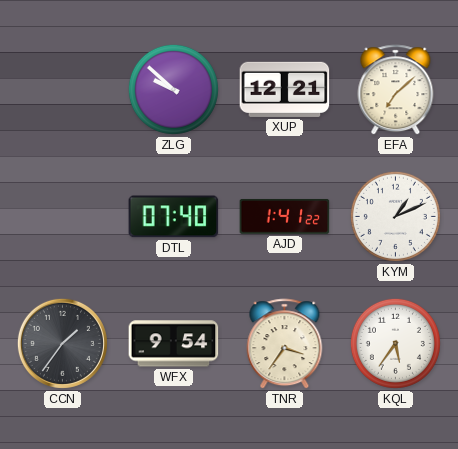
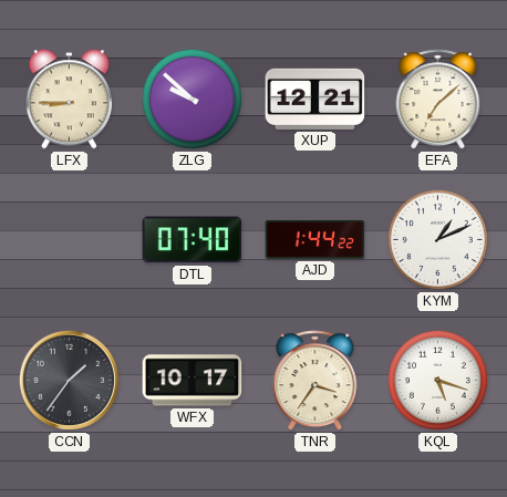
LFX: none -> 8:45
AJD: 1:41 -> 1:44
WFX: 9:54 -> 10:17
KQL: 5:36 -> 5:18
